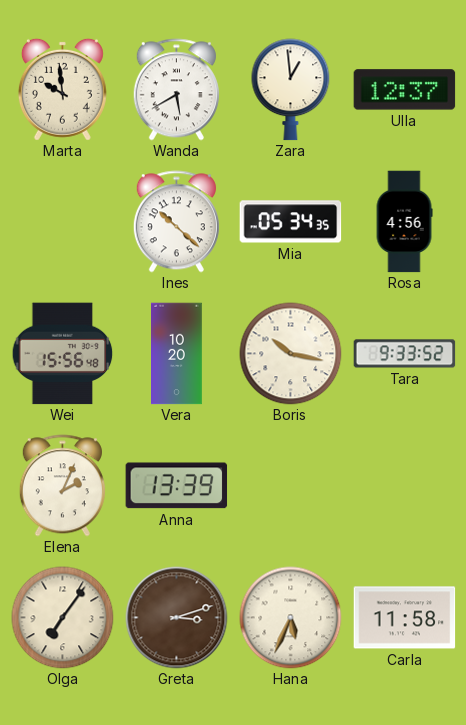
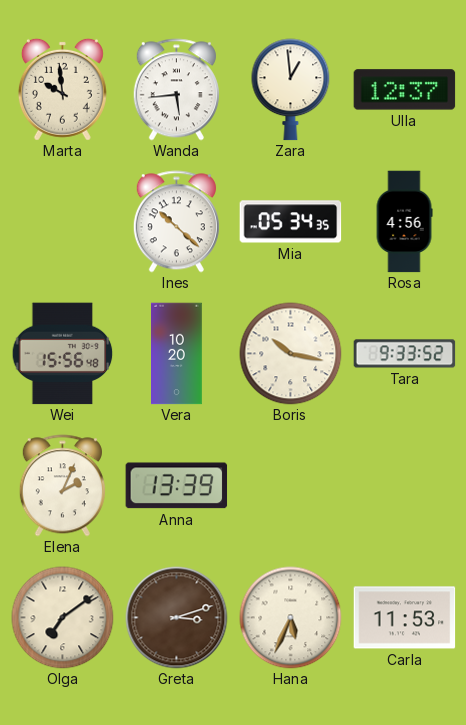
Wanda: 5:40 -> 5:44
Olga: 7:06 -> 7:09
Carla: 11:58 -> 11:53
